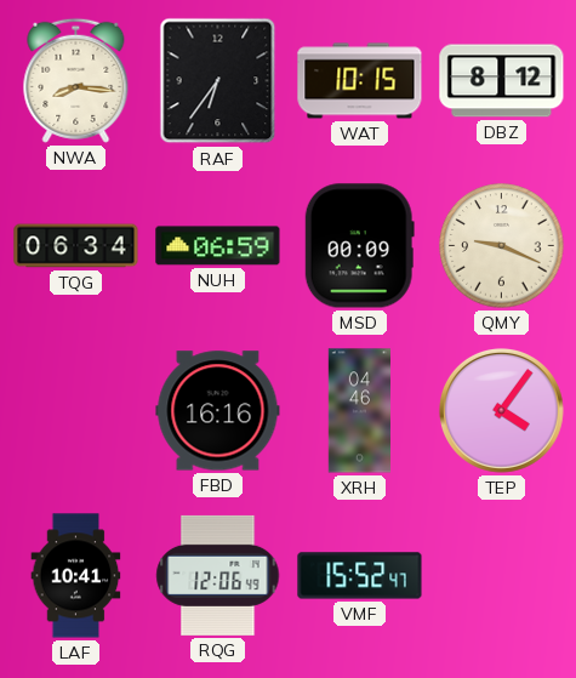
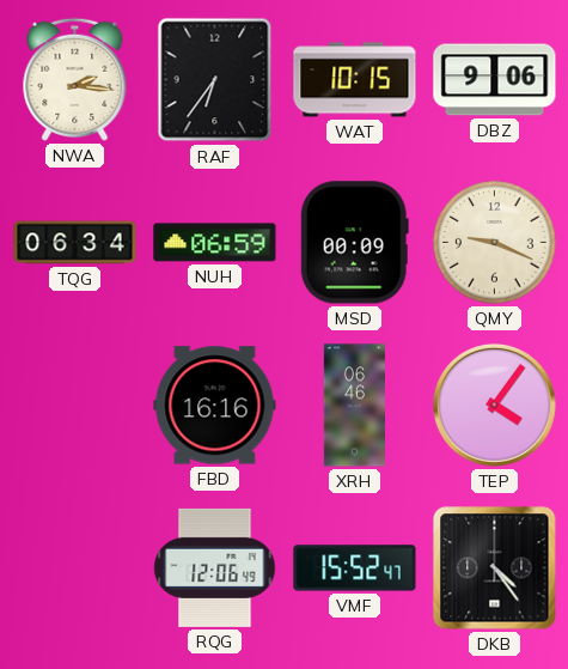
NWA: 8:16 -> 2:16
DBZ: 8:12 -> 9:06
XRH: 04:46 -> 06:46
LAF: 10:41 -> none
DKB: none -> 4:24
